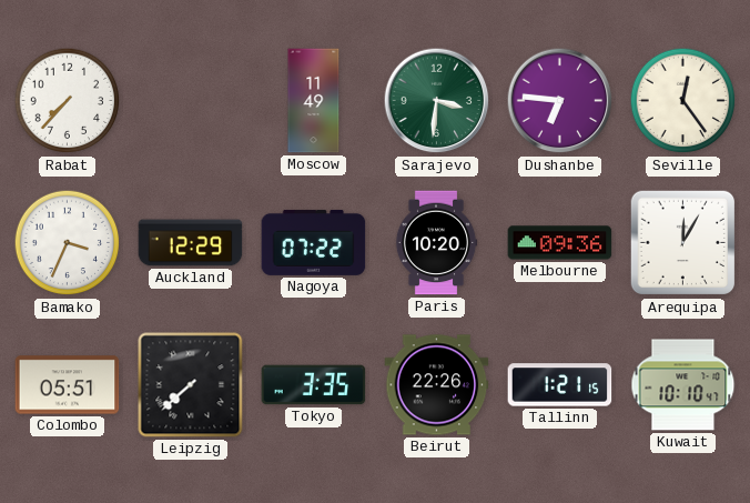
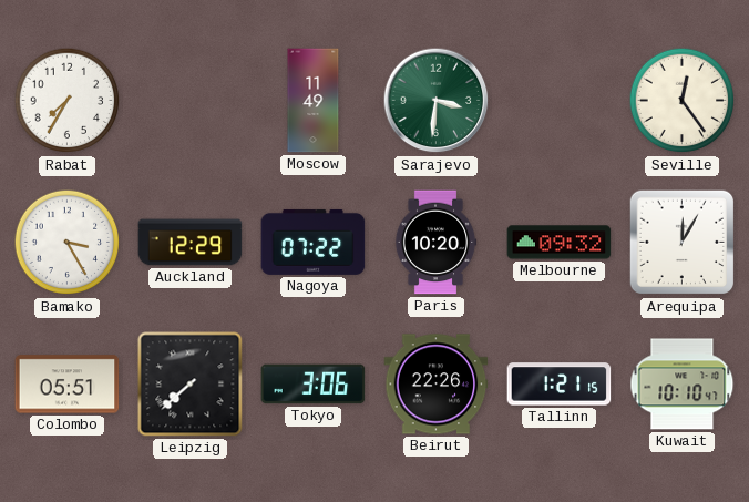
Rabat: 7:37 -> 7:35
Dushanbe: 6:46 -> none
Bamako: 3:34 -> 3:25
Melbourne: 09:36 -> 09:32
Tokyo: 3:35 -> 3:06
